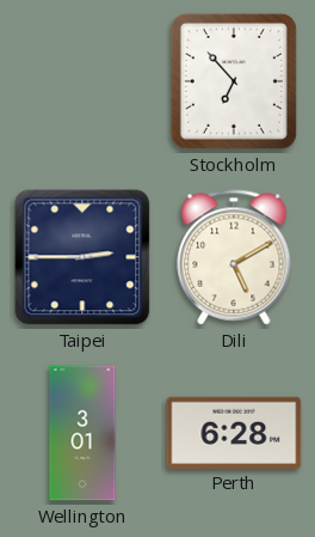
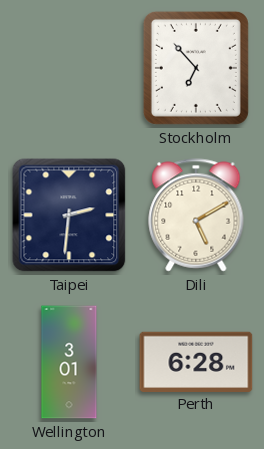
Taipei: 2:45 -> 2:31
